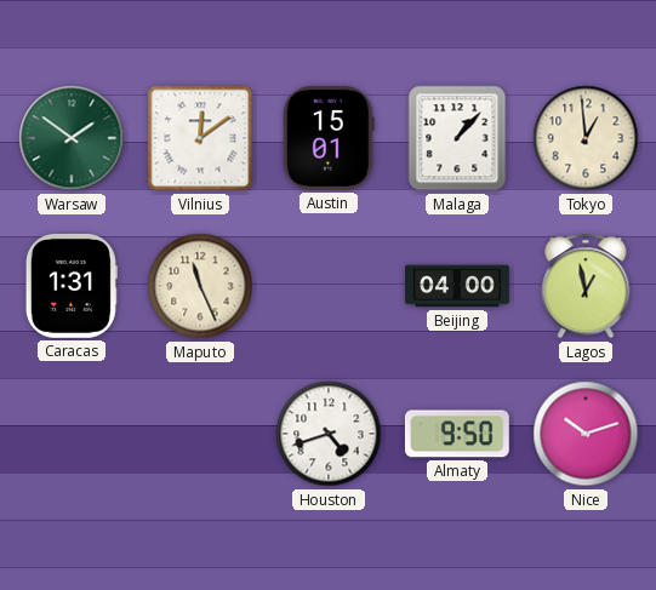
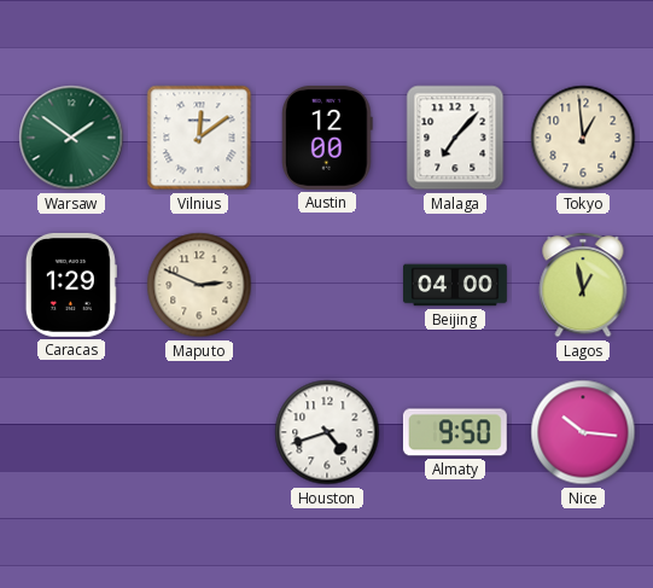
Austin: 15:01 -> 12:00
Malaga: 1:07 -> 7:07
Caracas: 1:31 -> 1:29
Maputo: 11:26 -> 2:49
Nice: 10:12 -> 10:16
